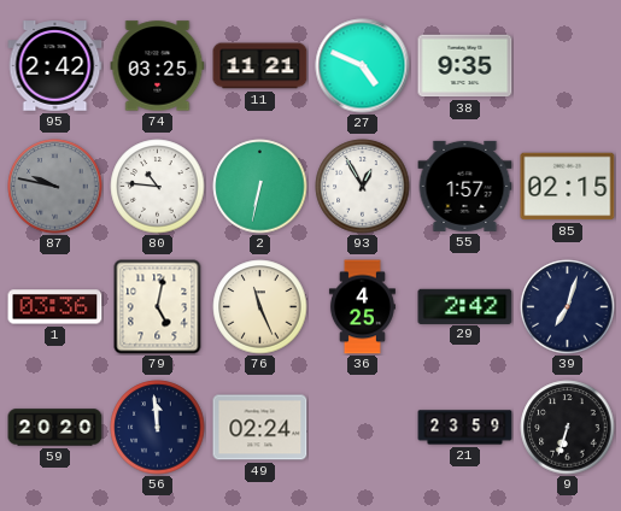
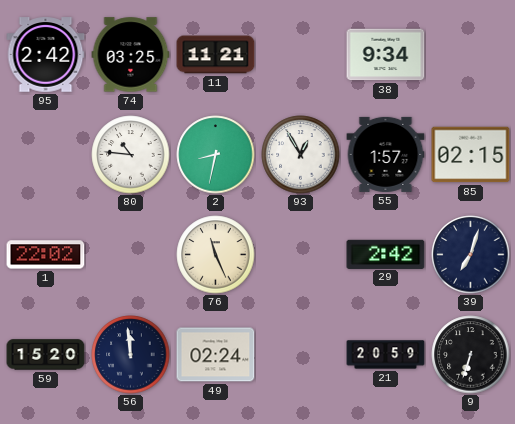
27: 4:49 -> none
38: 9:35 -> 9:34
87: 9:47 -> none
2: 6:32 -> 8:32
1: 03:36 -> 22:02
79: 5:02 -> none
36: 4:25 -> none
59: 20:20 -> 15:20
21: 23:59 -> 20:59
